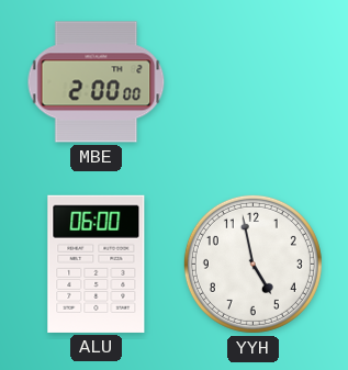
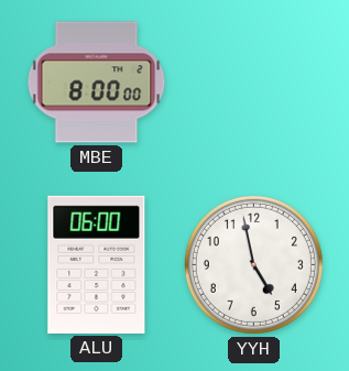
MBE: 2:00 -> 8:00
